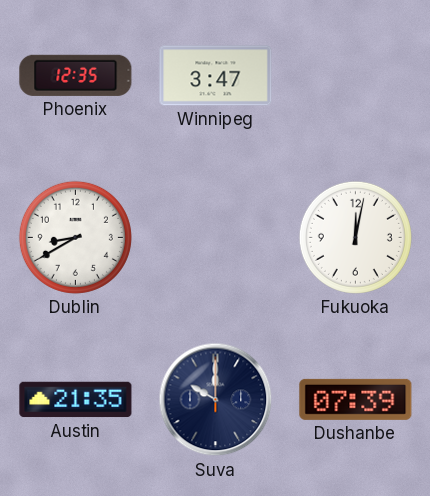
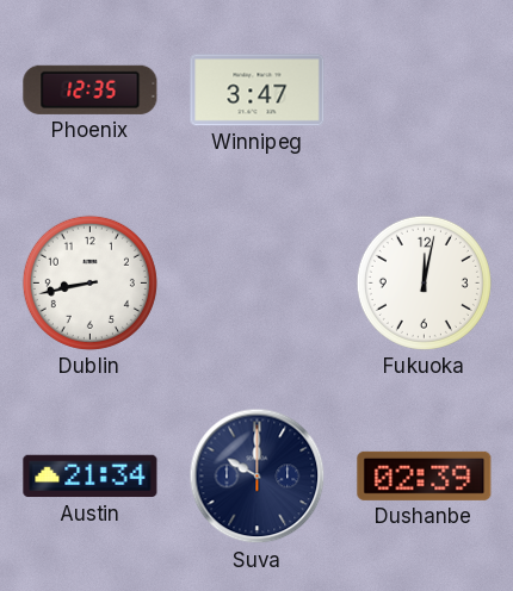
Dublin: 8:40 -> 8:43
Austin: 21:35 -> 21:34
Dushanbe: 07:39 -> 02:39
